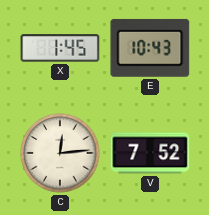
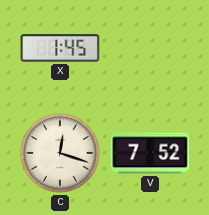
E: 10:43 -> none
C: 12:14 -> 12:18
